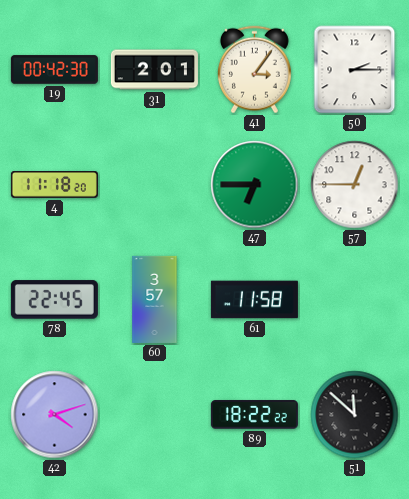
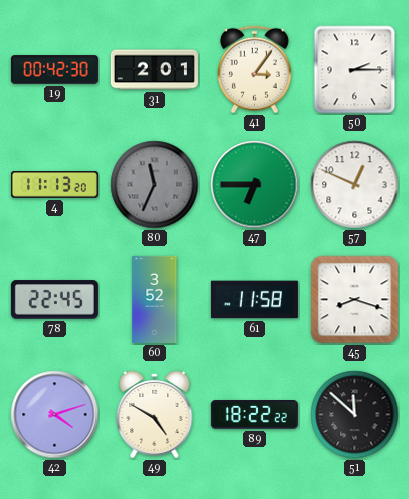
4: 11:18 -> 11:13
80: none -> 11:34
57: 12:45 -> 12:49
60: 3:57 -> 3:52
45: none -> 8:18
49: none -> 4:50
